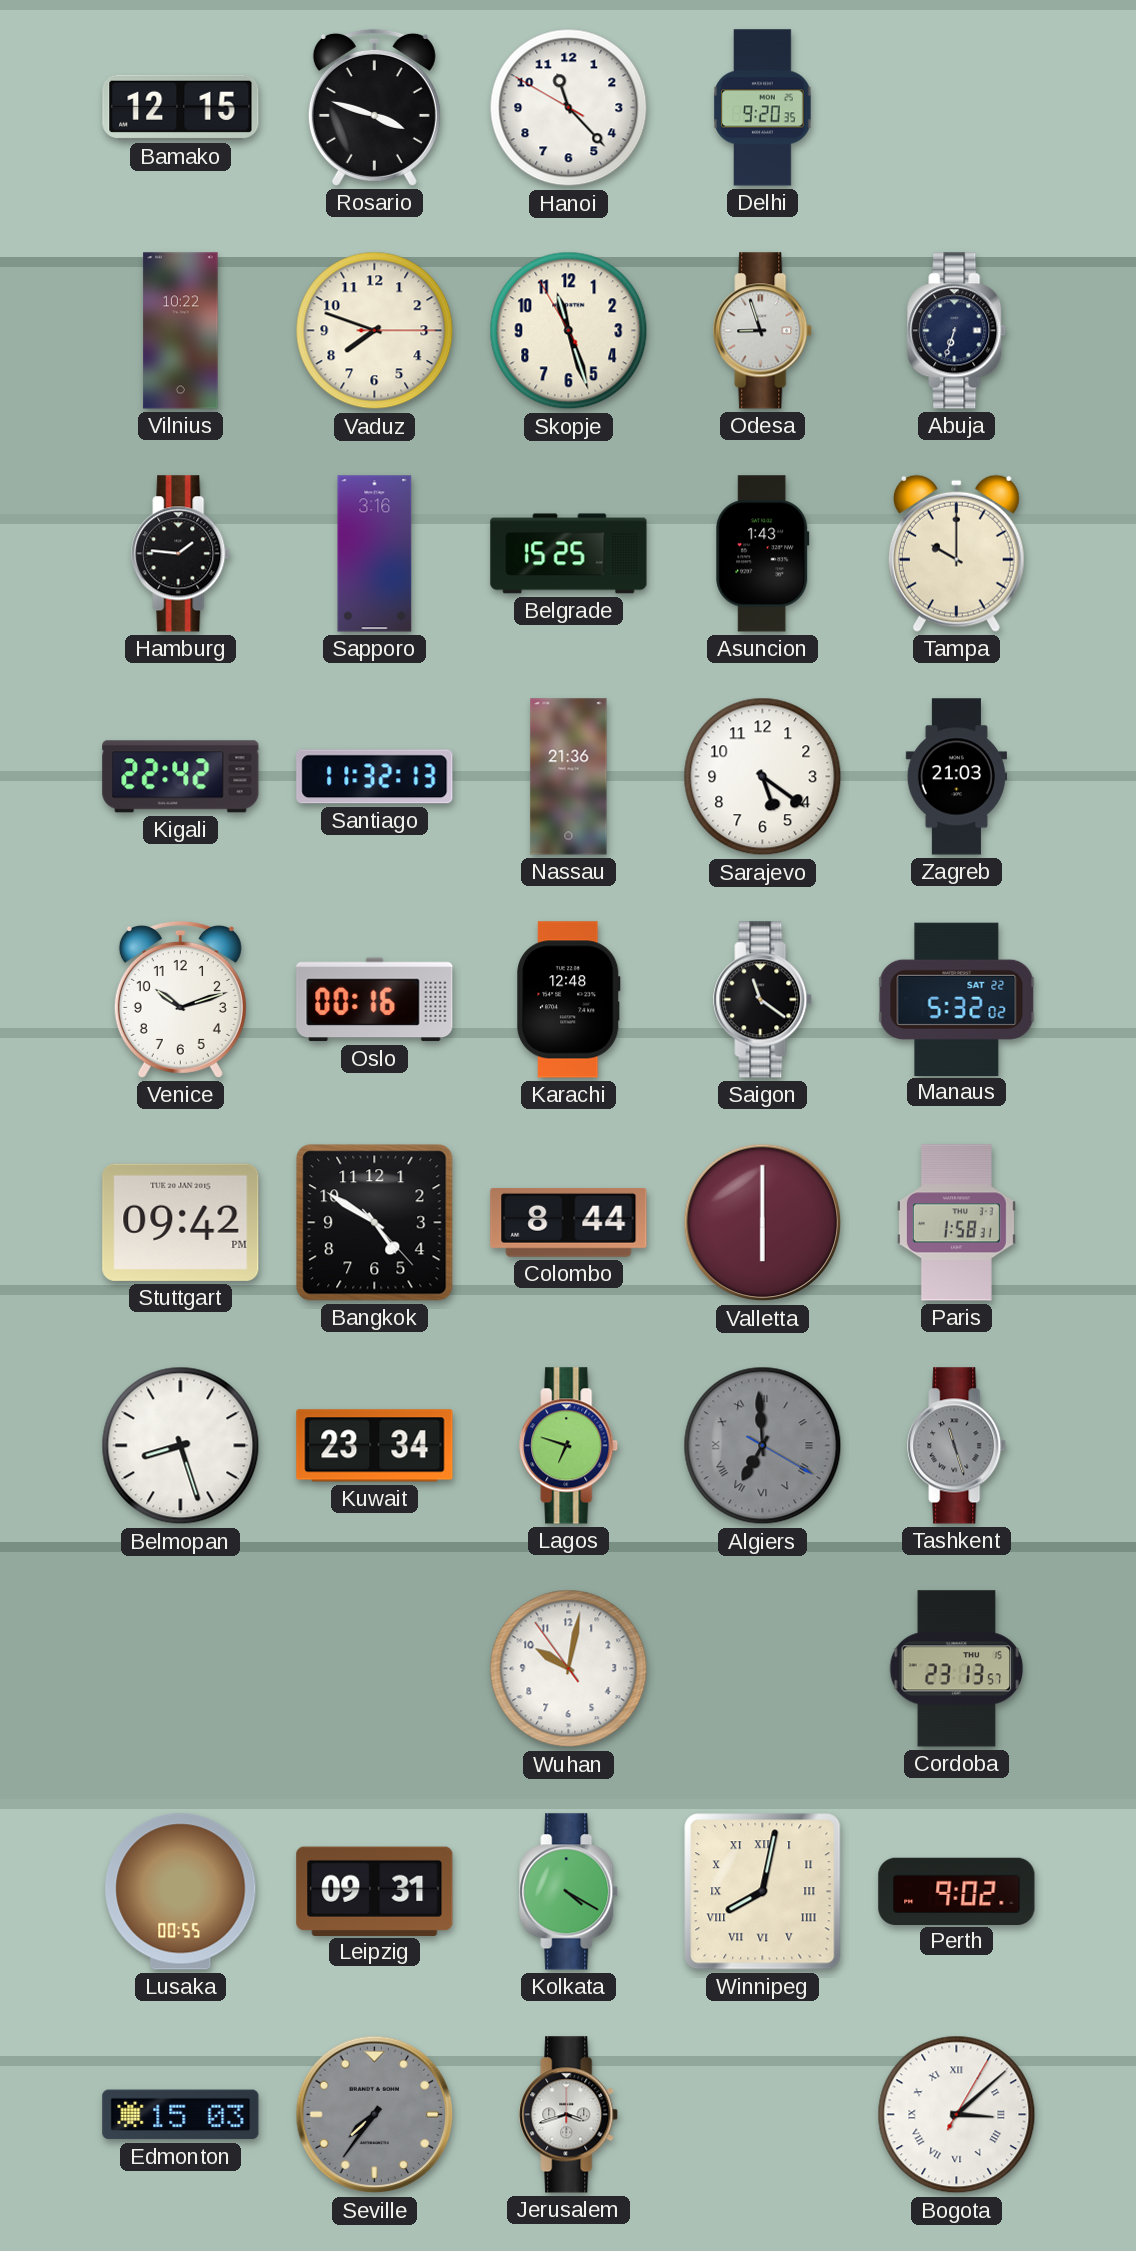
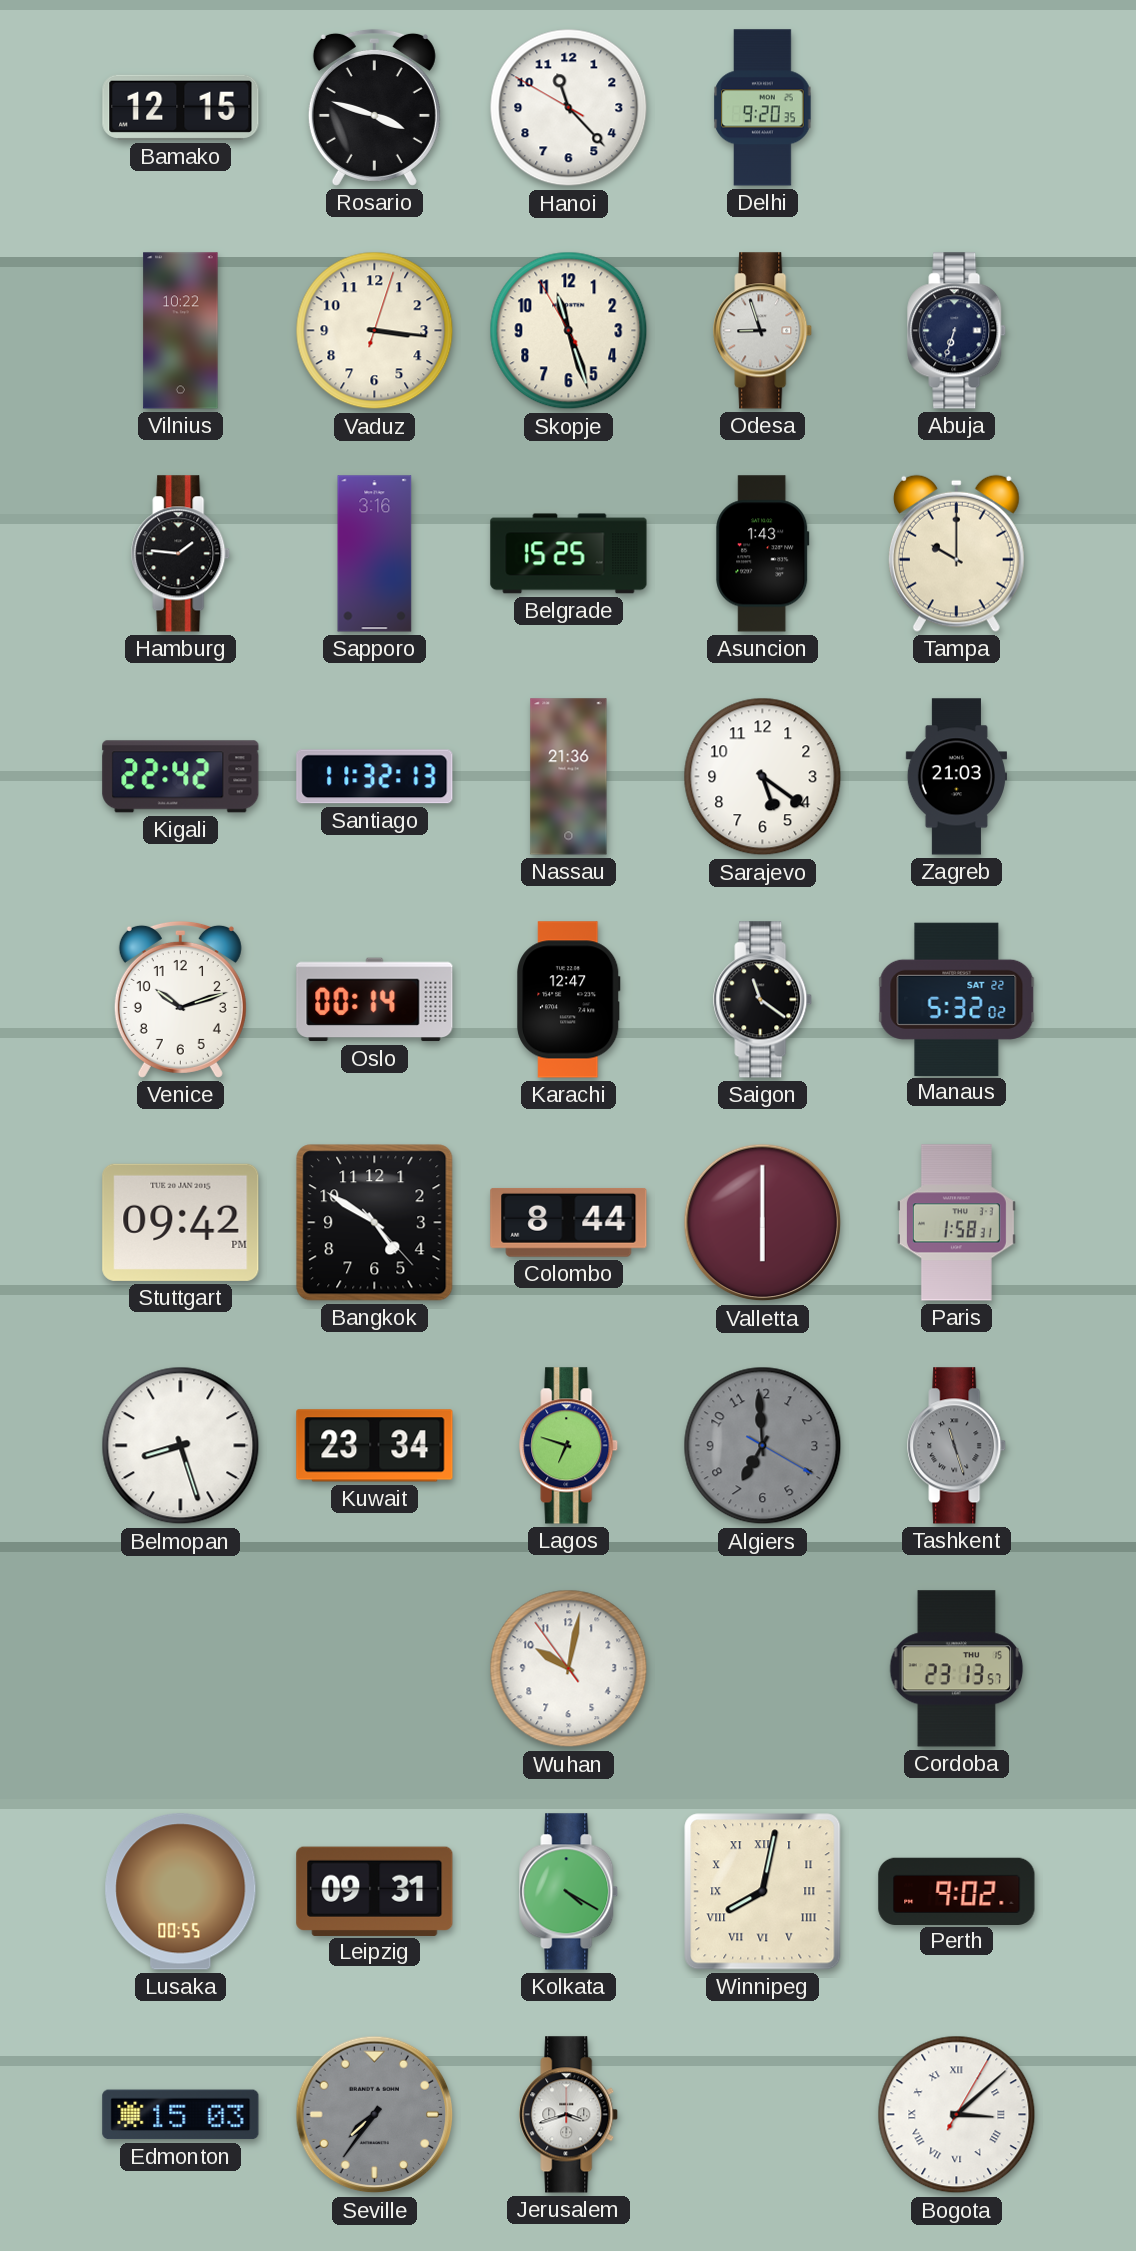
Vaduz: 7:48 -> 3:16
Oslo: 00:16 -> 00:14
Karachi: 12:48 -> 12:47
Algiers numerals: Roman -> Arabic
